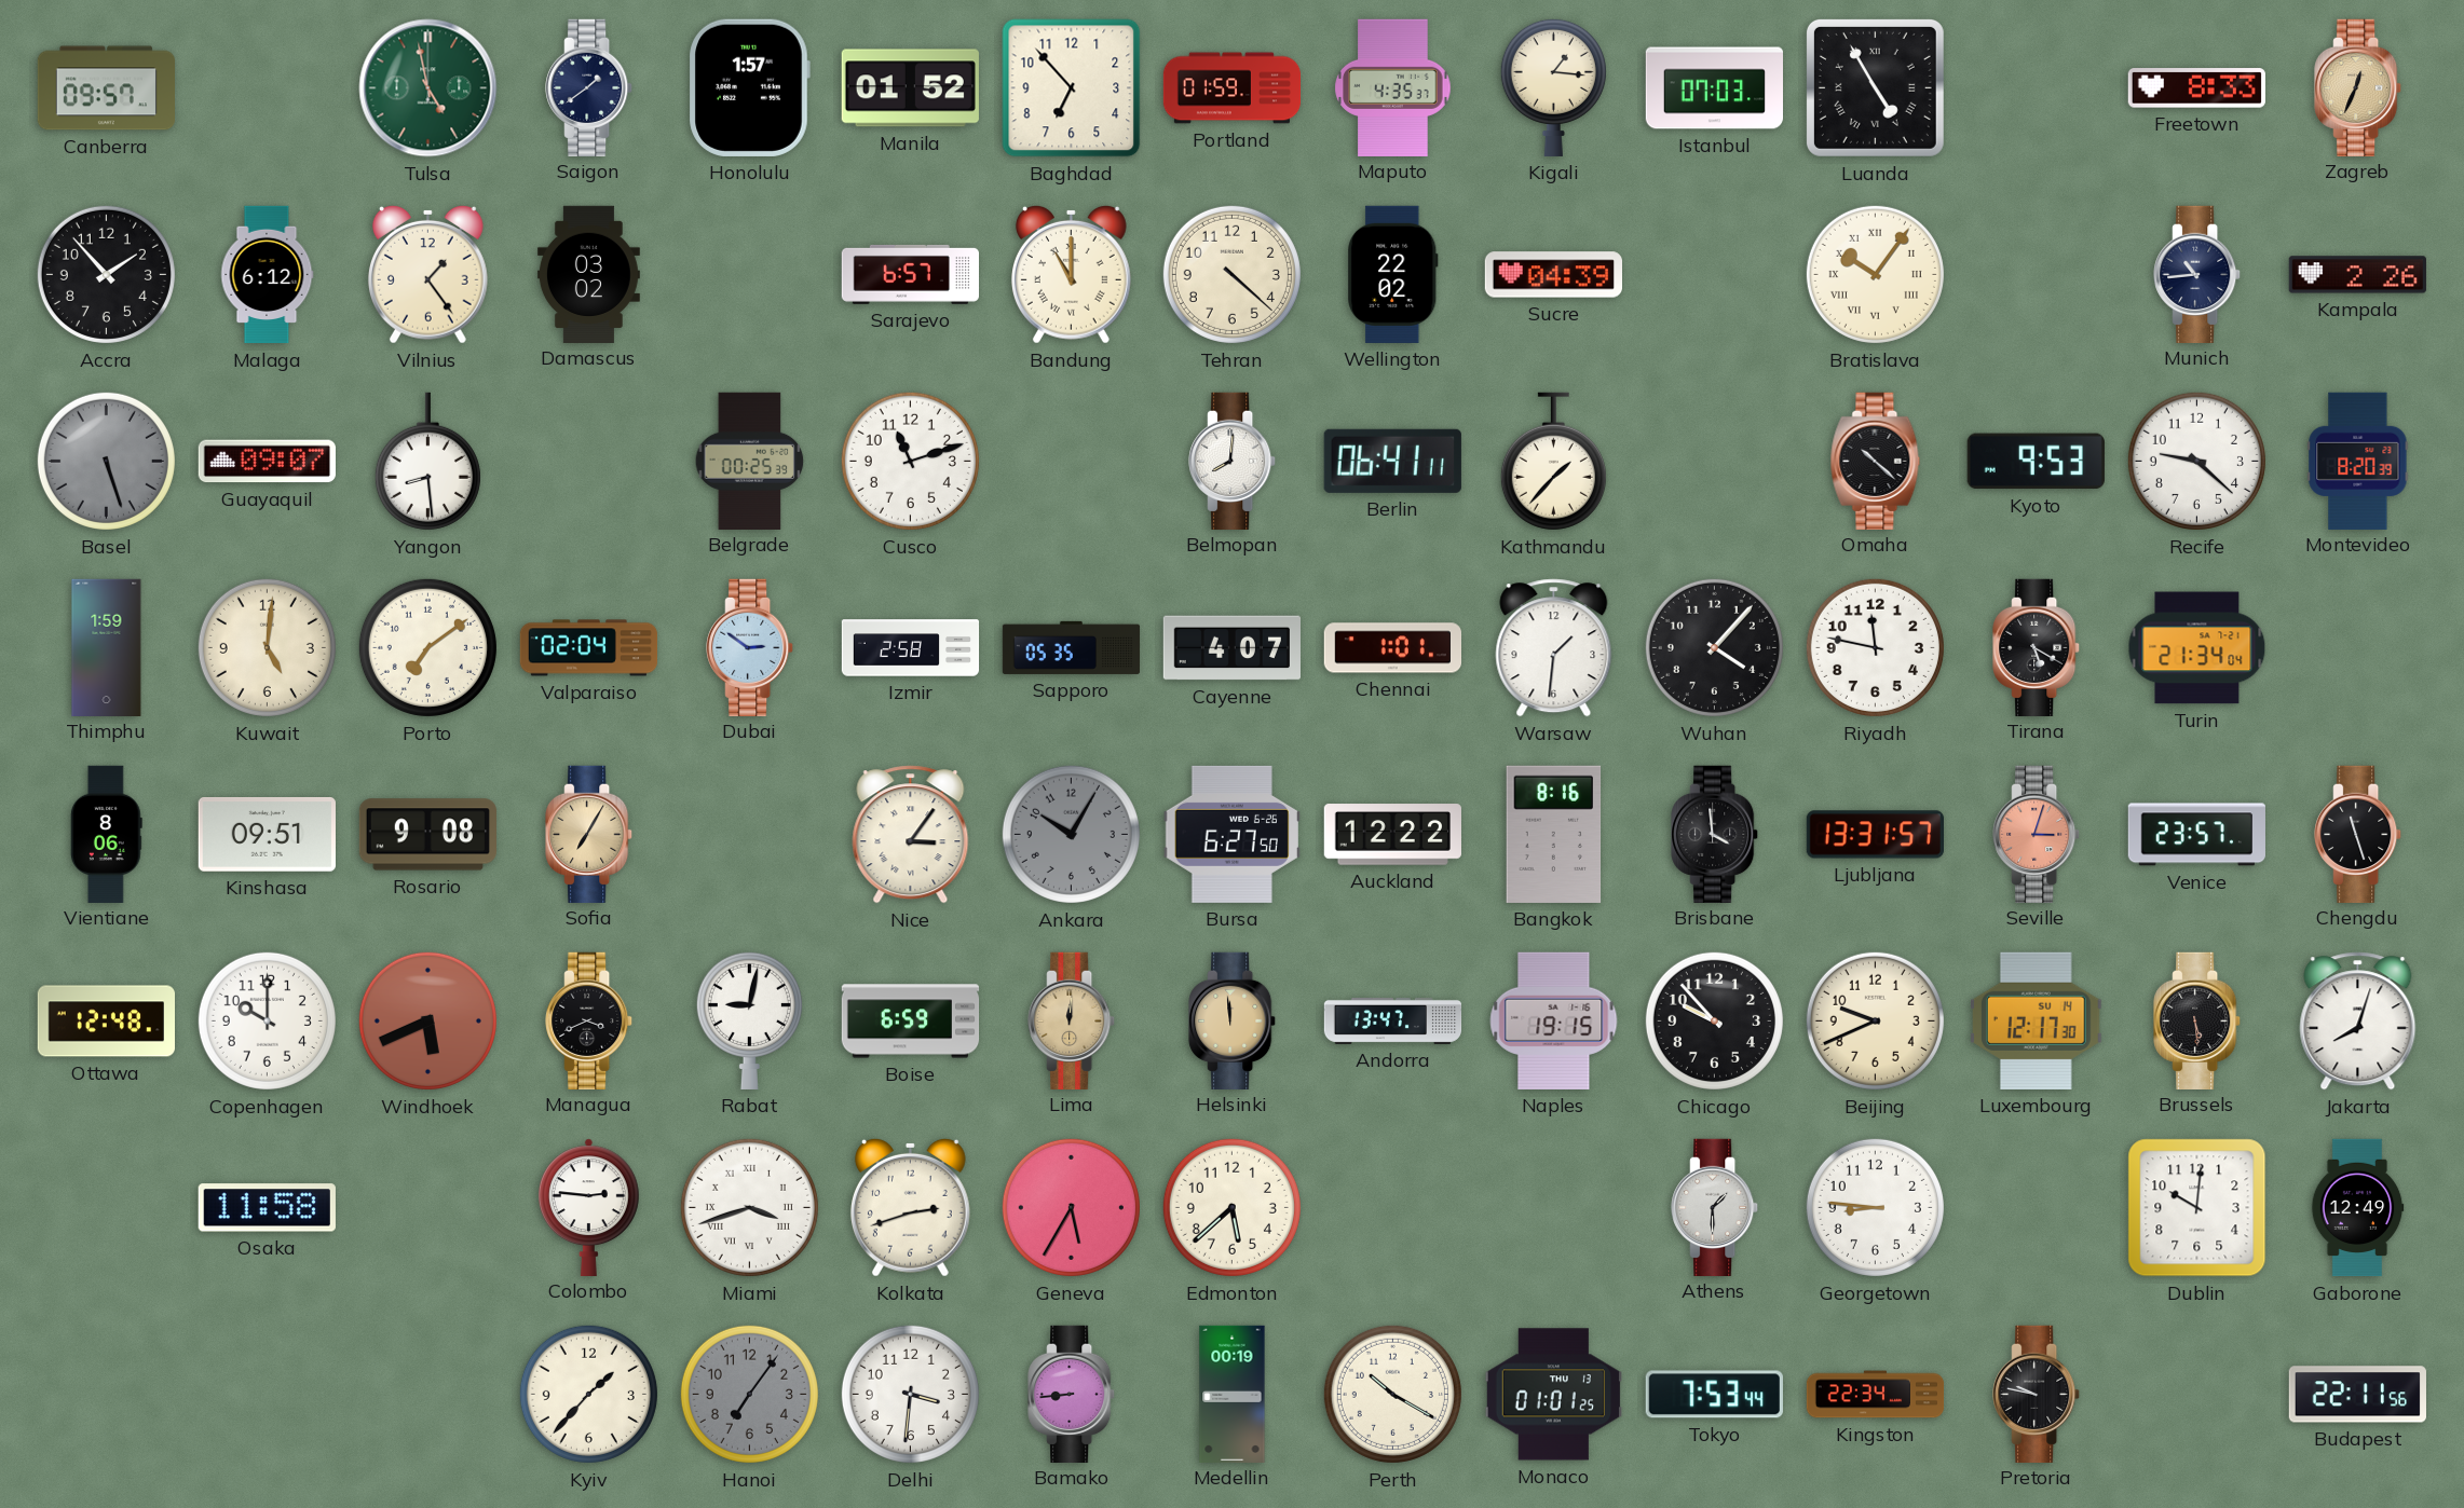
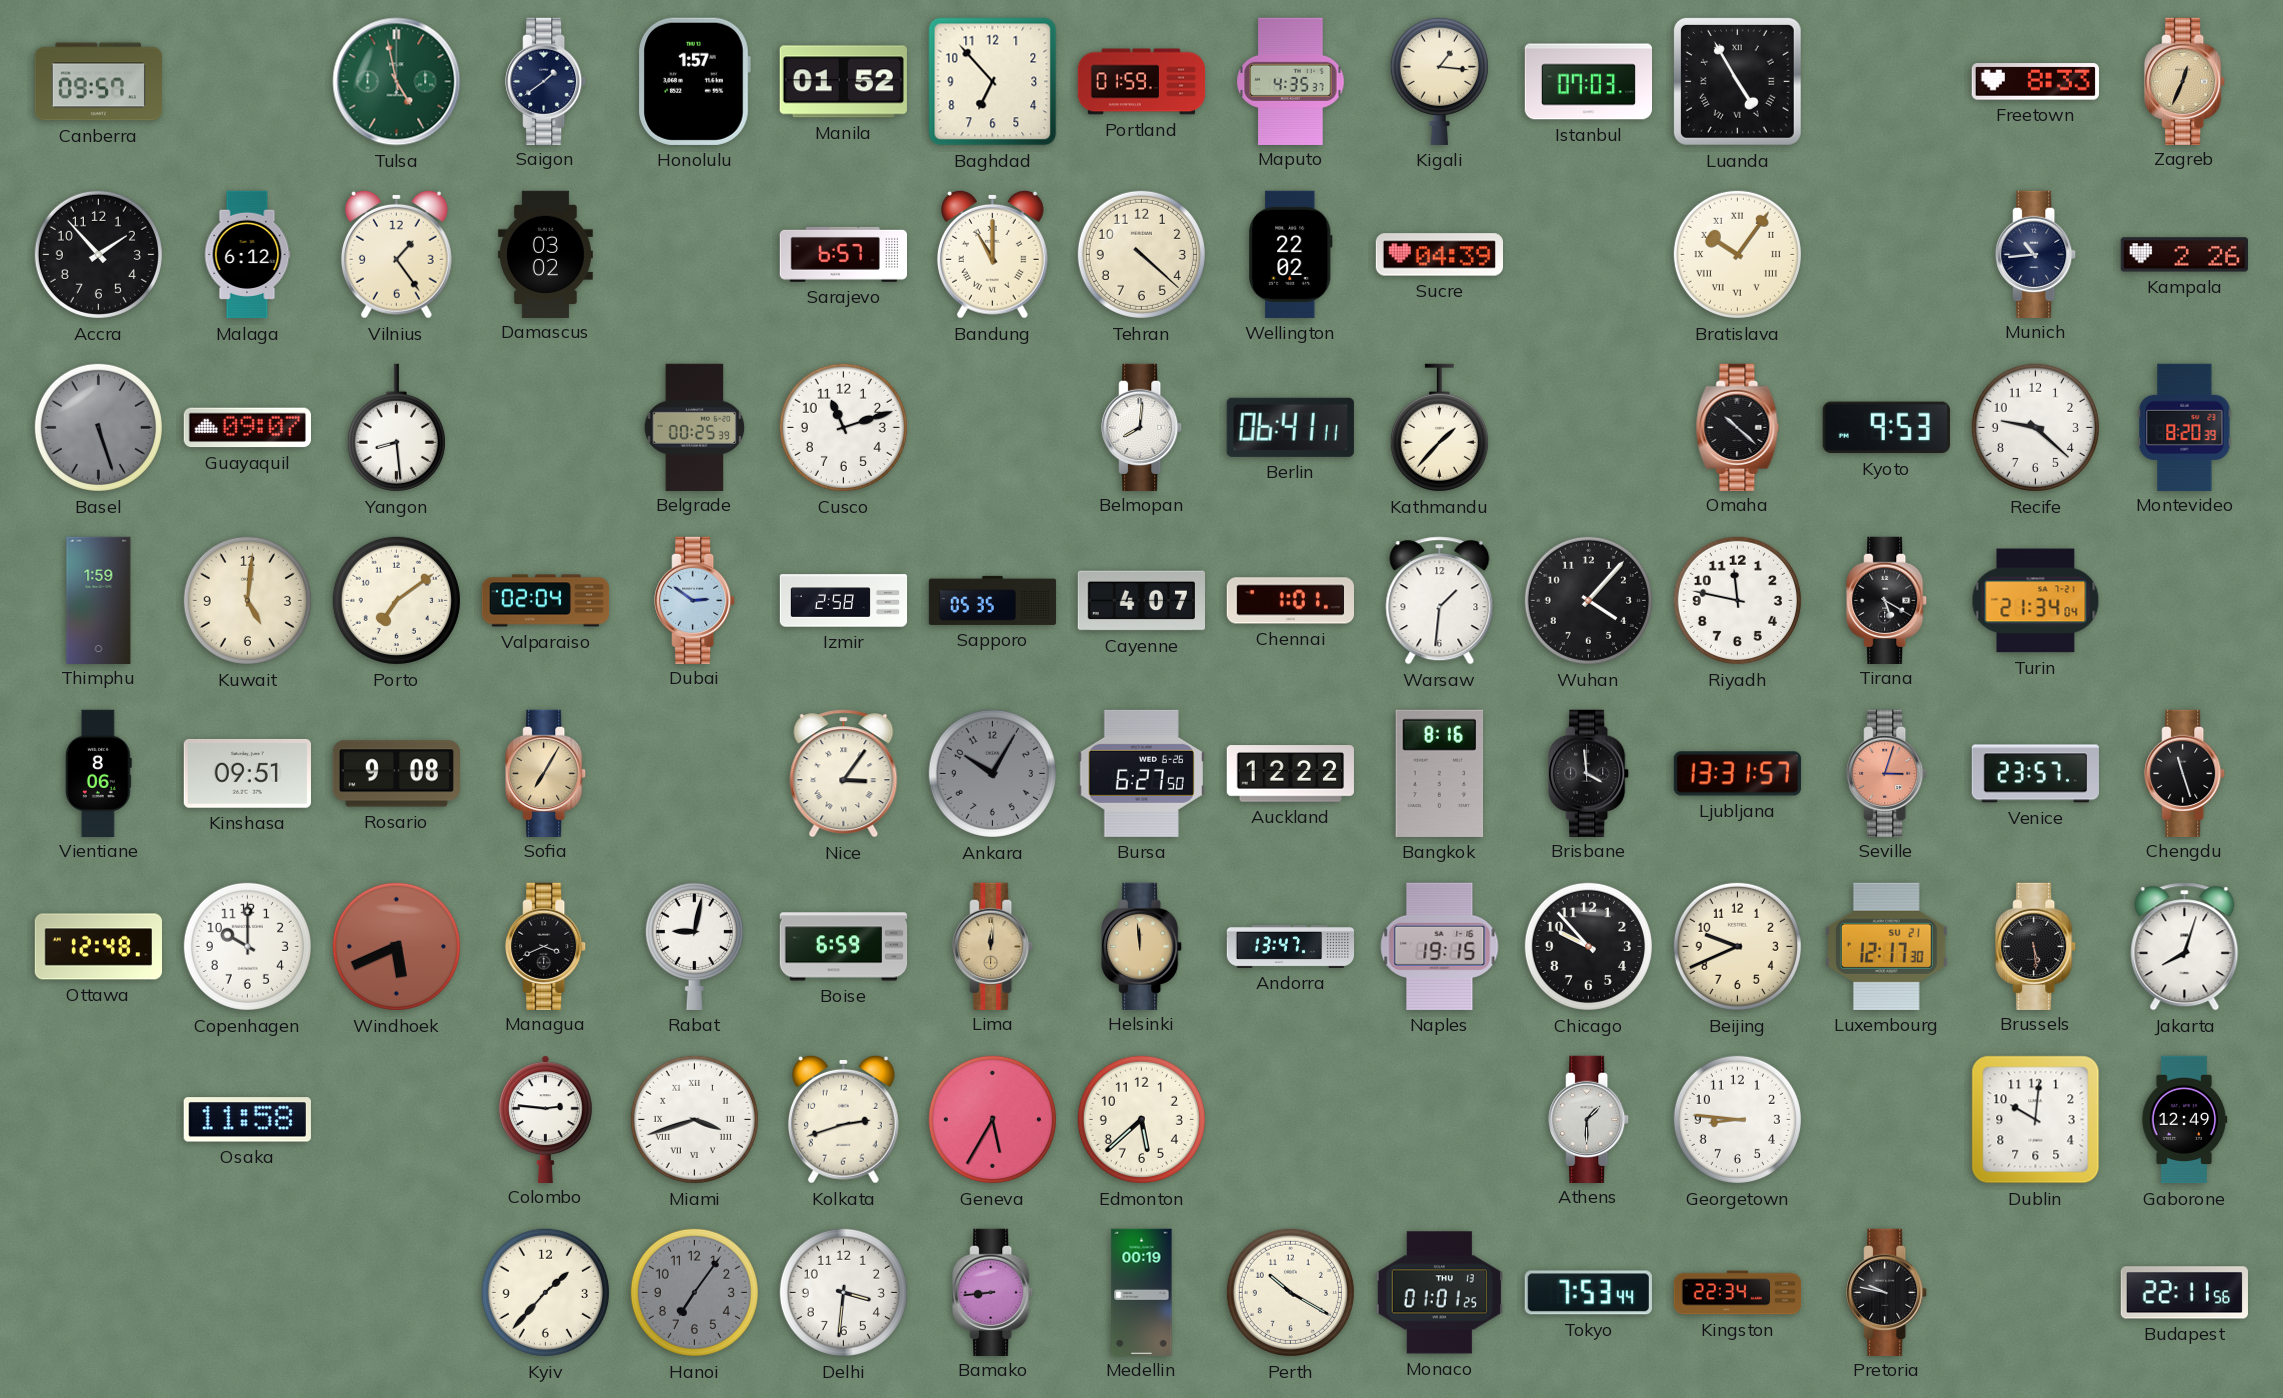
Luxembourg date: SU 14 -> SU 21
